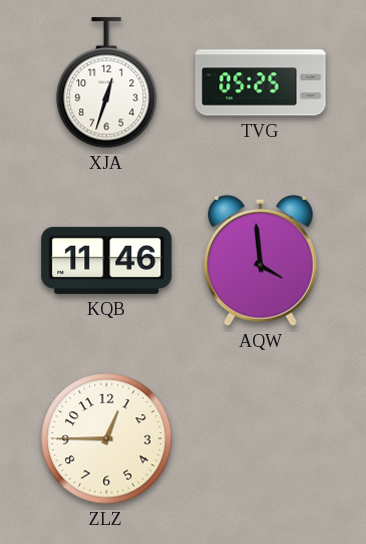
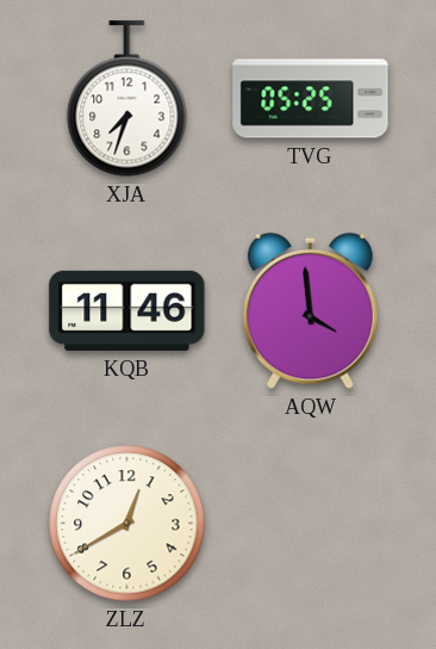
XJA: 12:33 -> 7:33
ZLZ: 12:45 -> 12:40
